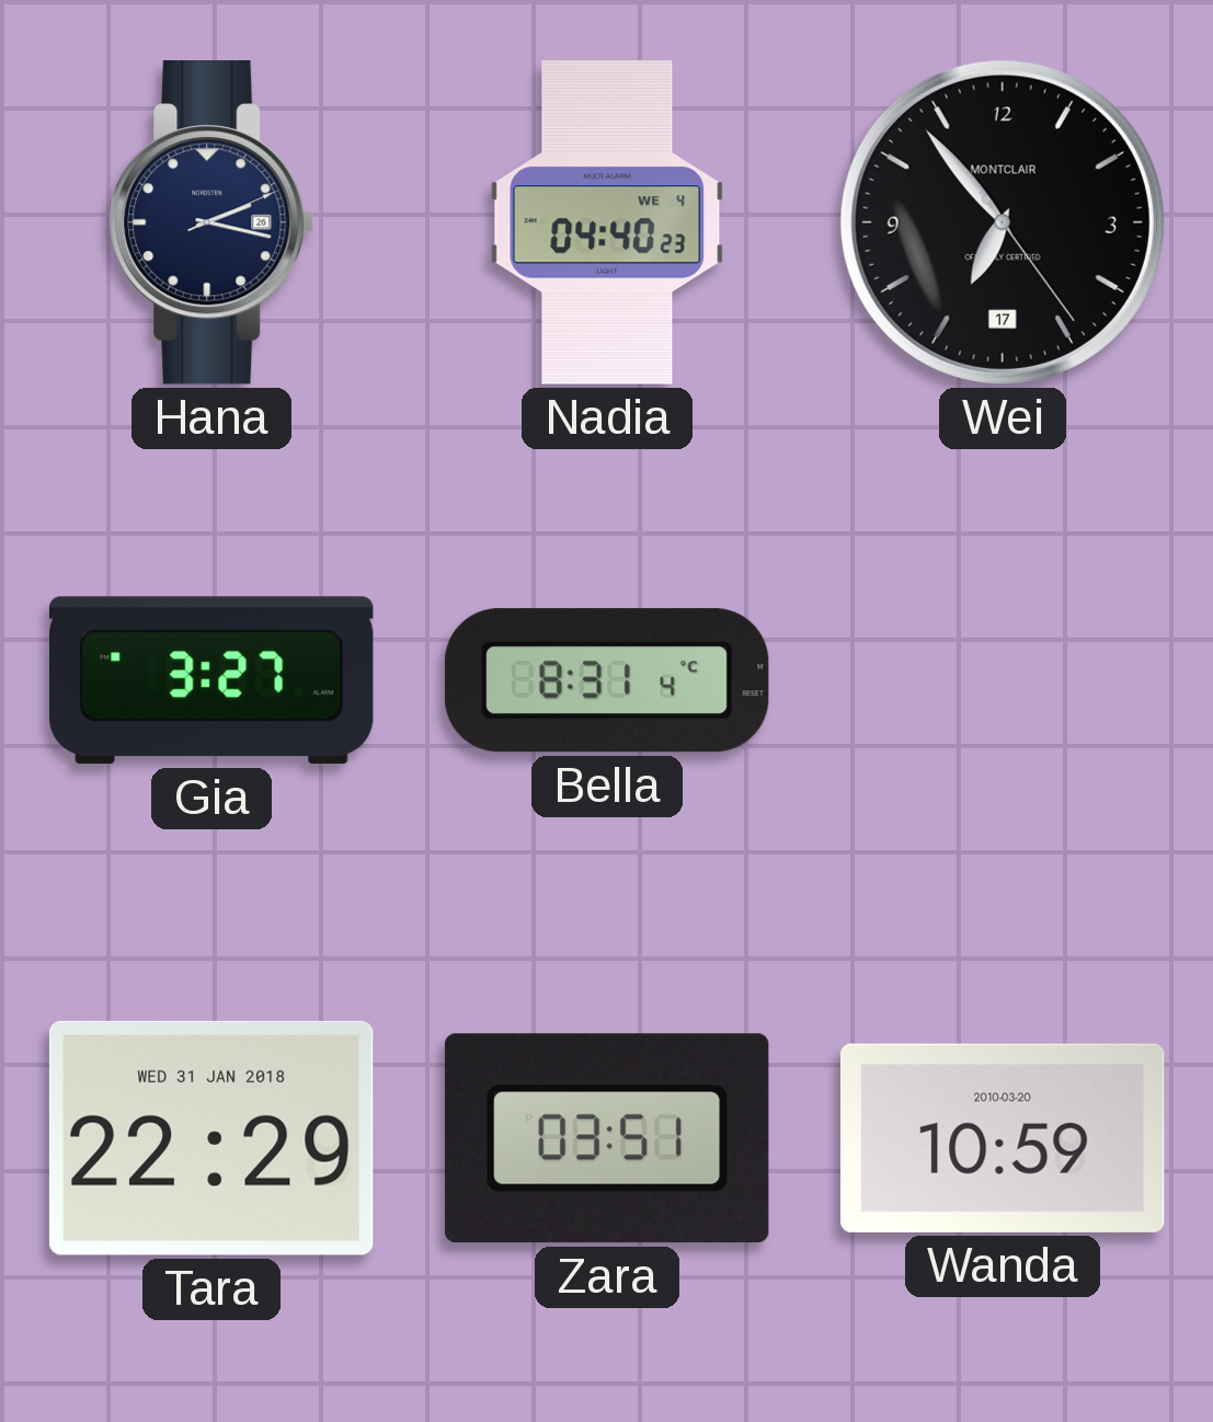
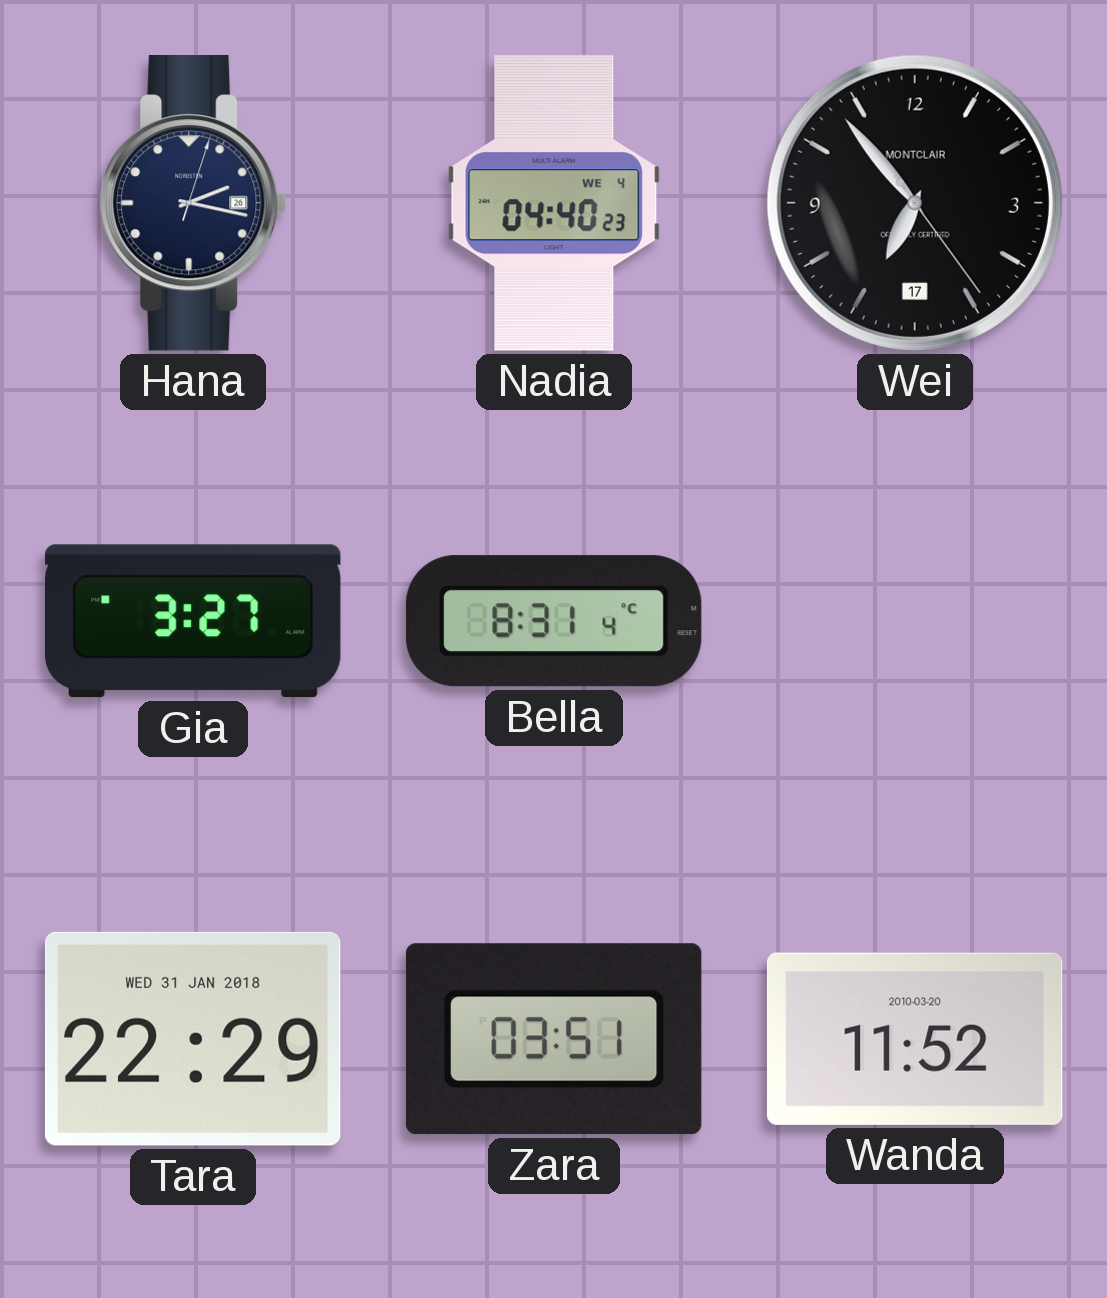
Hana: 2:17:11 -> 2:17:03
Wanda: 10:59 -> 11:52
